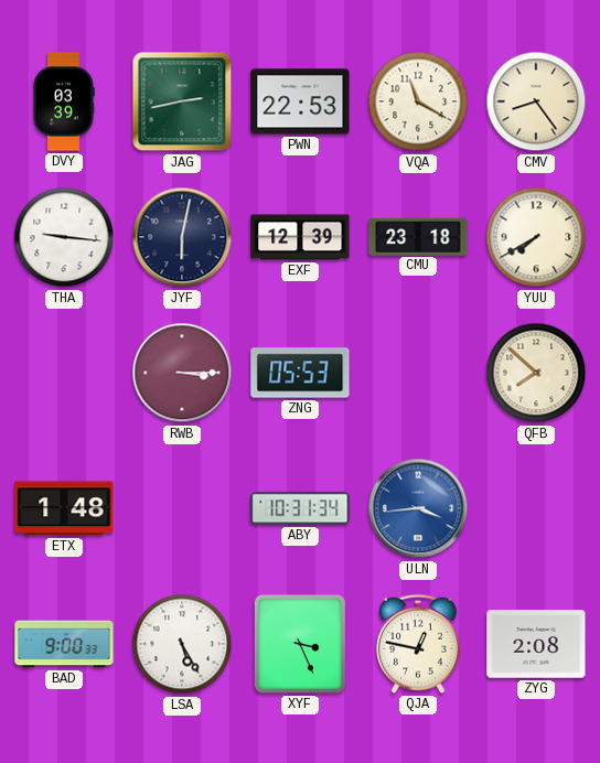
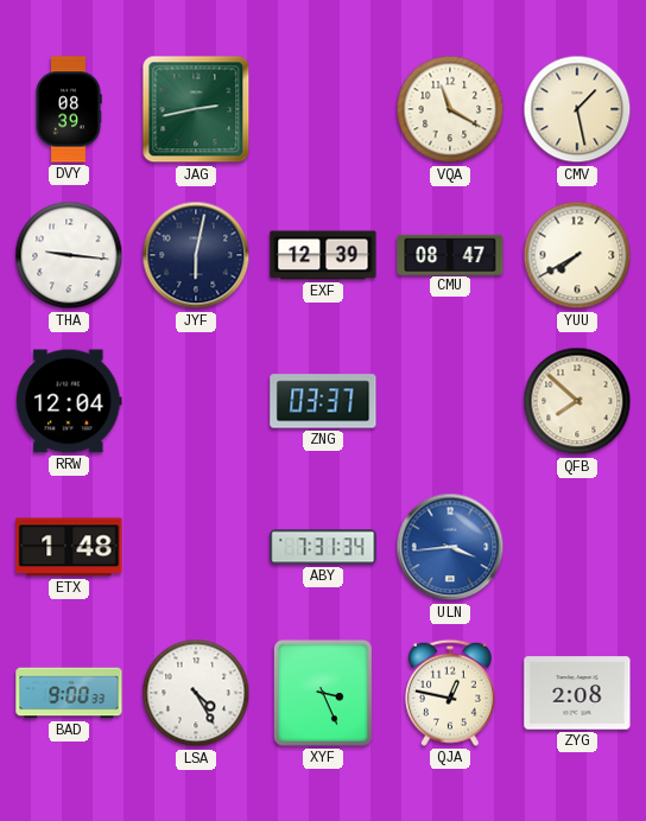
DVY: 03:39 -> 08:39
PWN: 22:53 -> none
CMV: 8:24 -> 1:28
CMU: 23:18 -> 08:47
RRW: none -> 12:04
RWB: 3:15 -> none
ZNG: 05:53 -> 03:37
ABY: 10:31 -> 7:31
LSA: 5:25 -> 4:25
